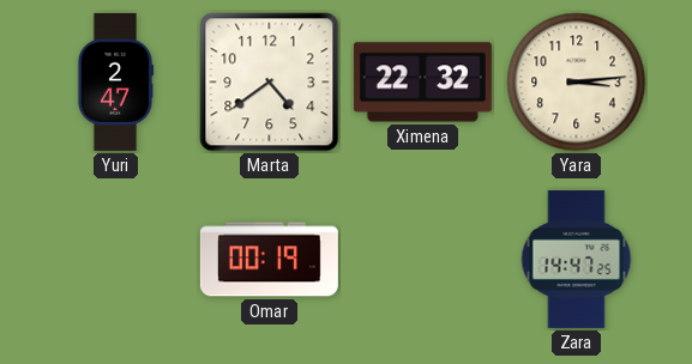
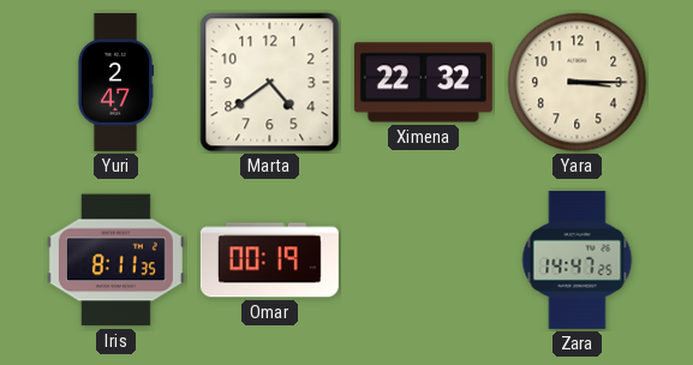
Yara: 3:14 -> 3:15
Iris: none -> 8:11
